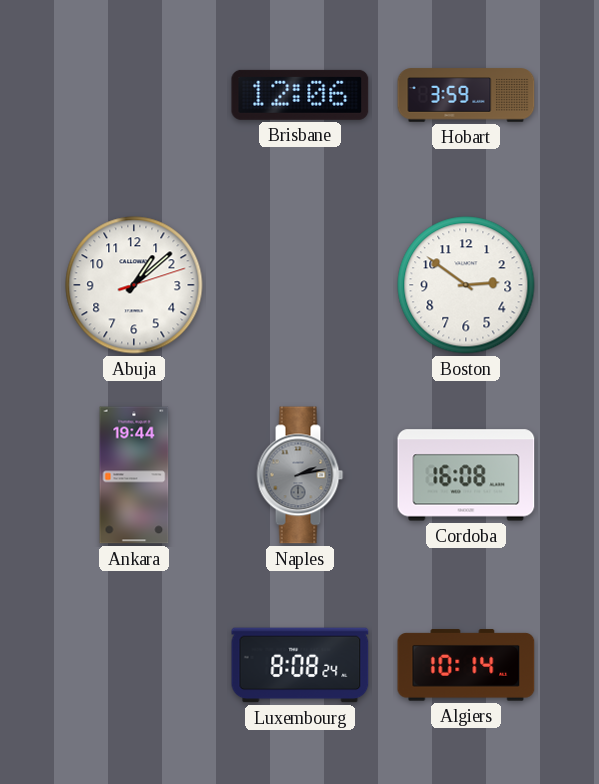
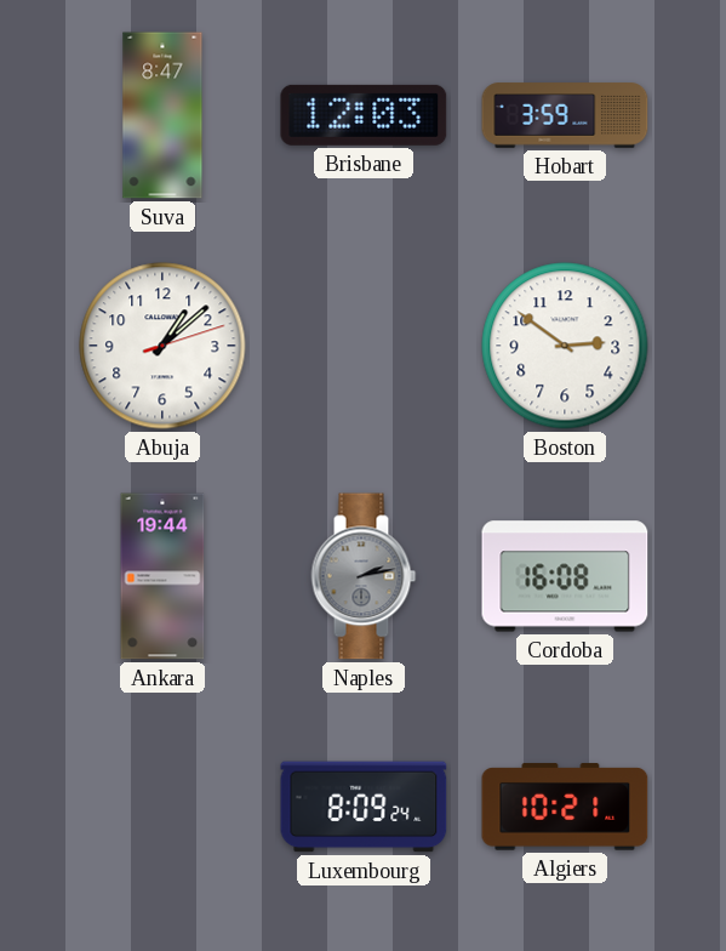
Suva: none -> 8:47
Brisbane: 12:06 -> 12:03
Luxembourg: 8:08 -> 8:09
Algiers: 10:14 -> 10:21
